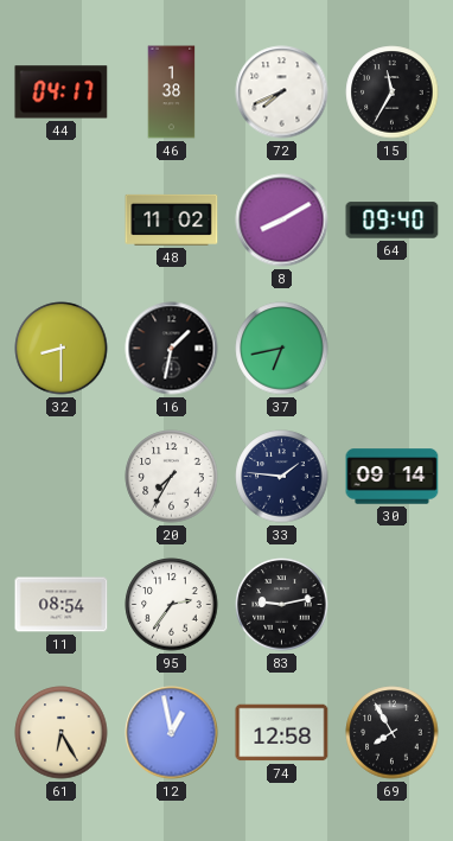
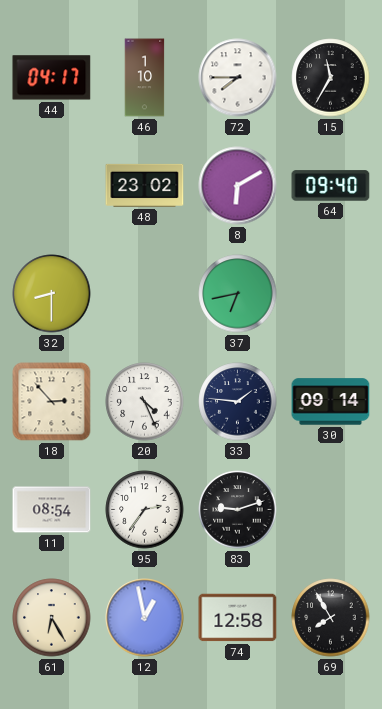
46: 1:38 -> 1:10
72: 7:41 -> 7:45
48: 11:02 -> 23:02
8: 8:10 -> 6:10
16: 1:32 -> none
18: none -> 2:53
20: 7:35 -> 4:26
83: 9:13 -> 9:12
